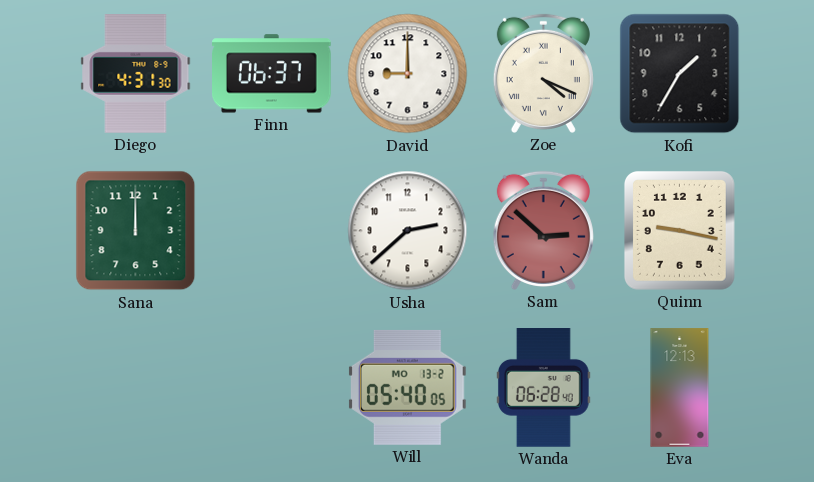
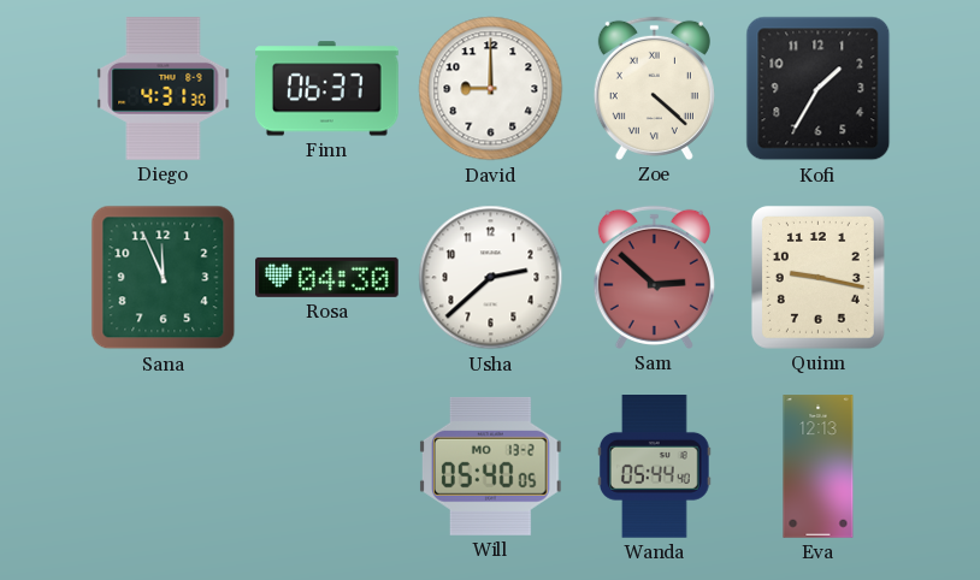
Zoe: 4:19 -> 4:22
Sana: 12:00 -> 11:56
Rosa: none -> 04:30
Wanda: 06:28 -> 05:44
